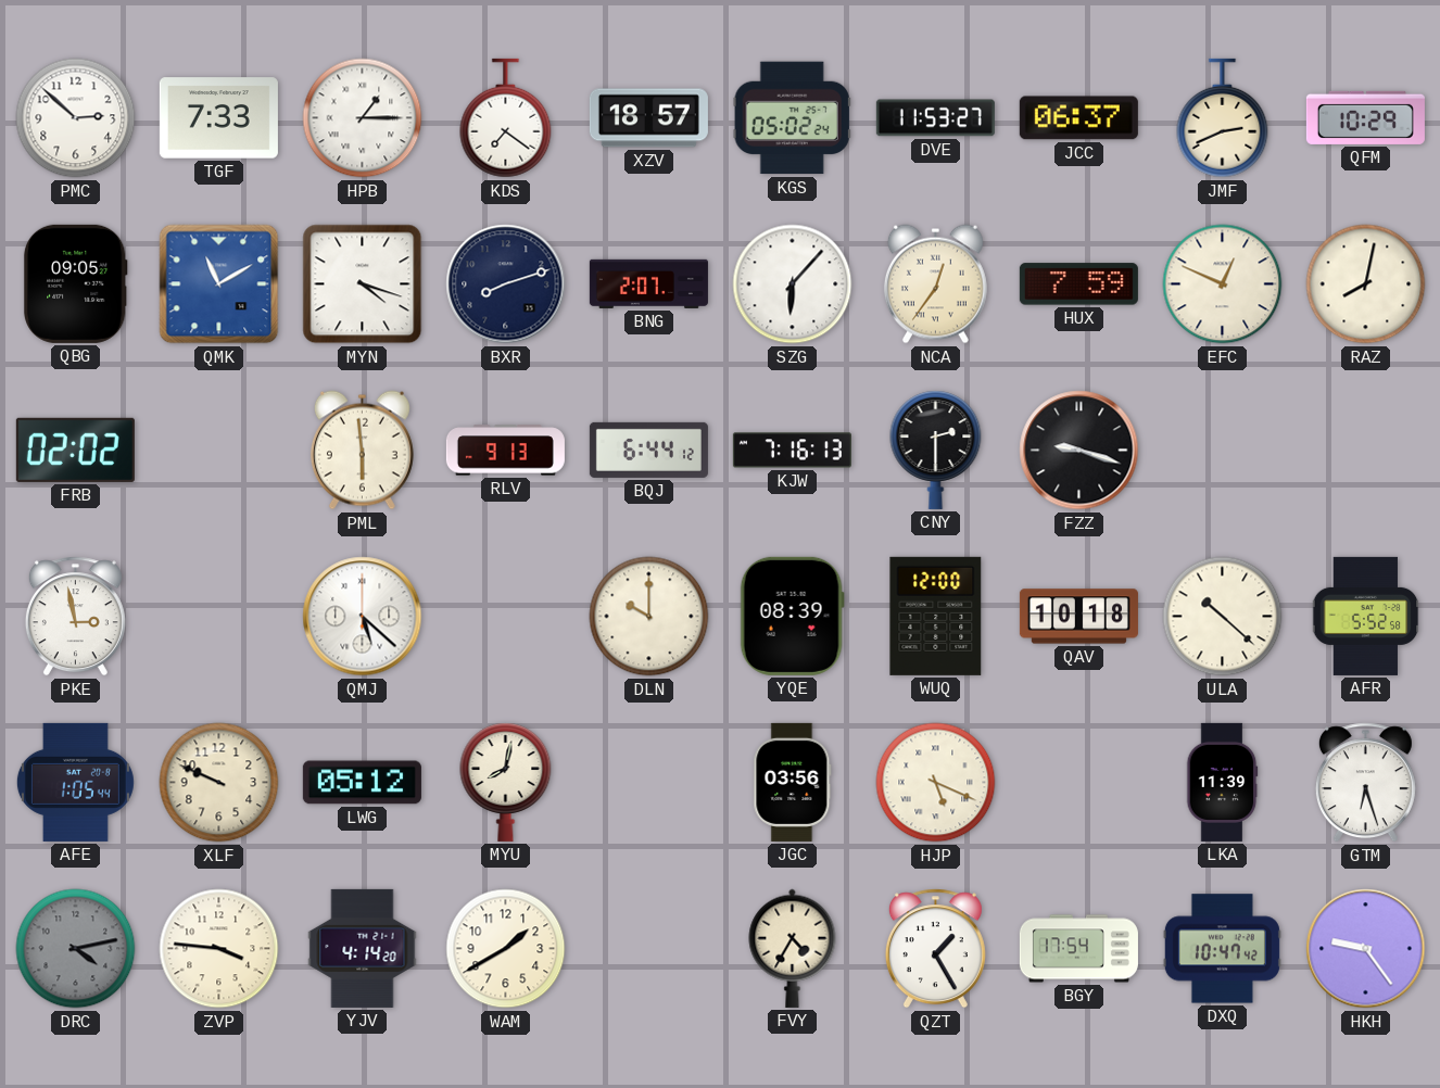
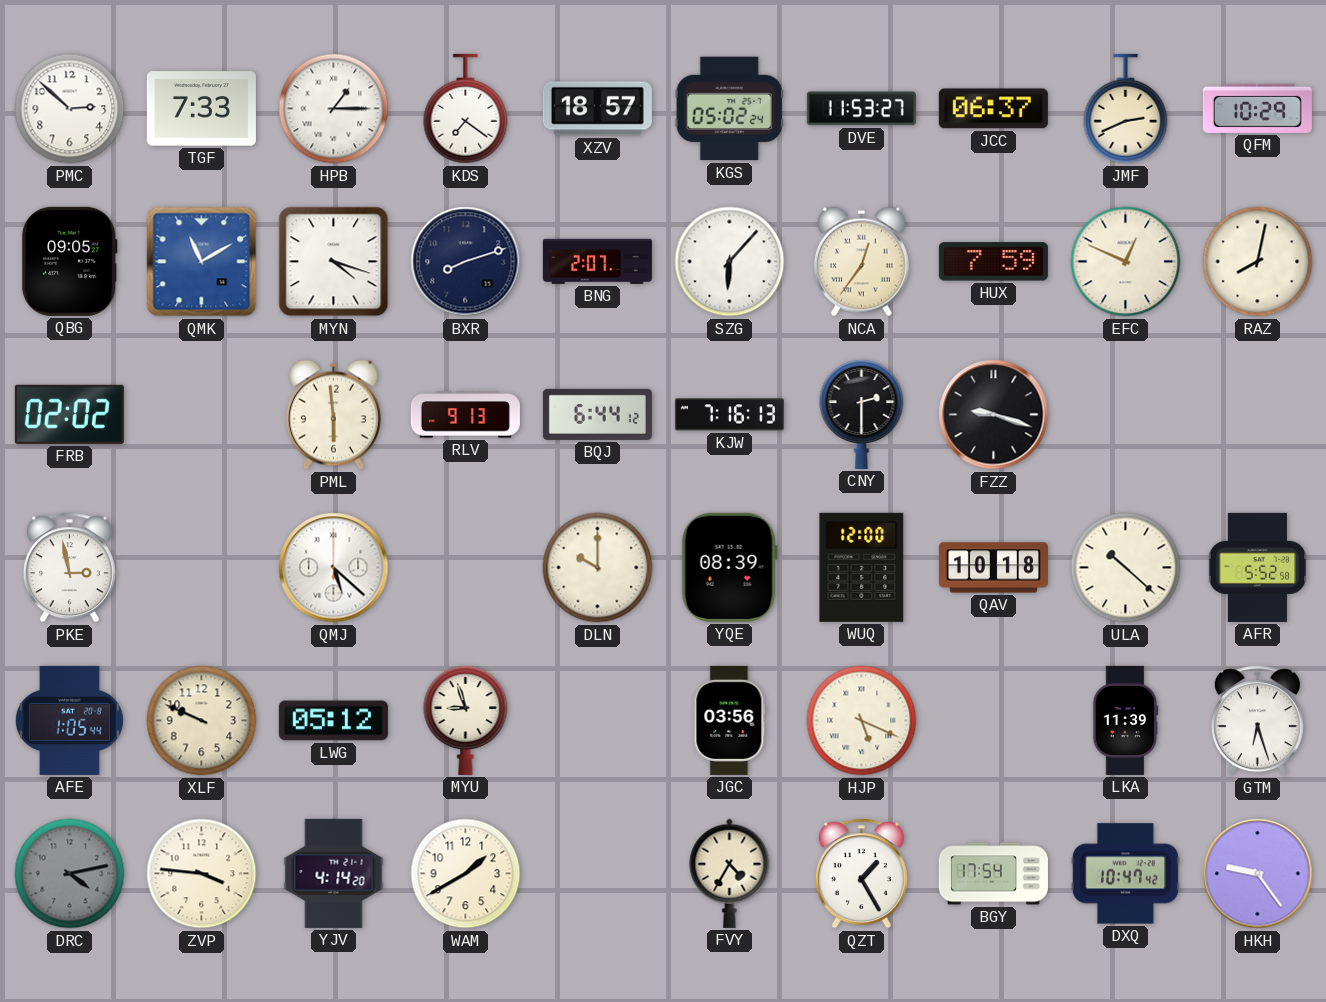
MYU: 8:02 -> 8:57
